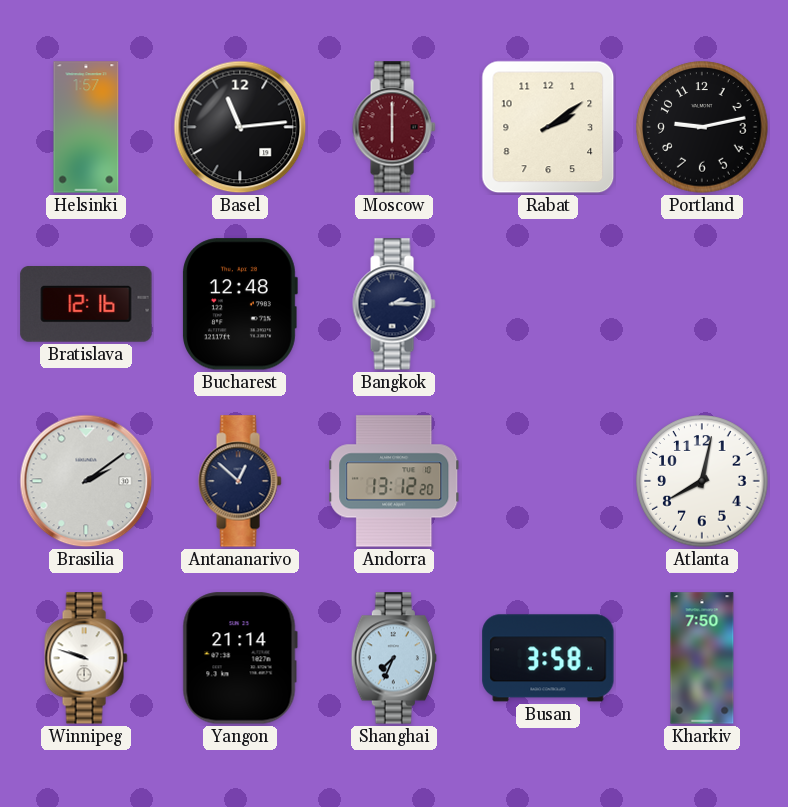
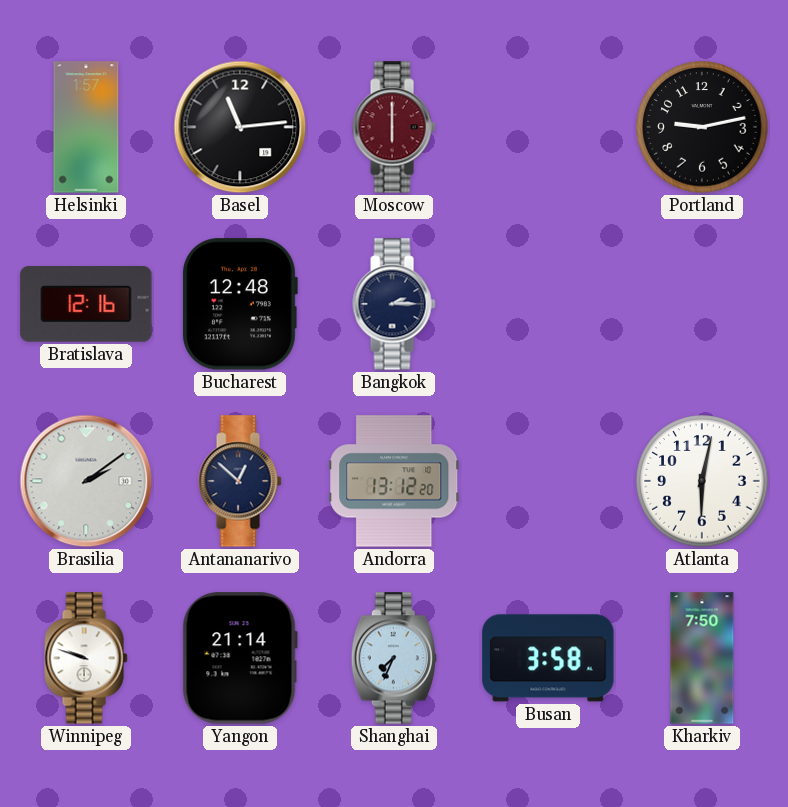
Rabat: 2:09 -> none
Atlanta: 8:02 -> 6:02
